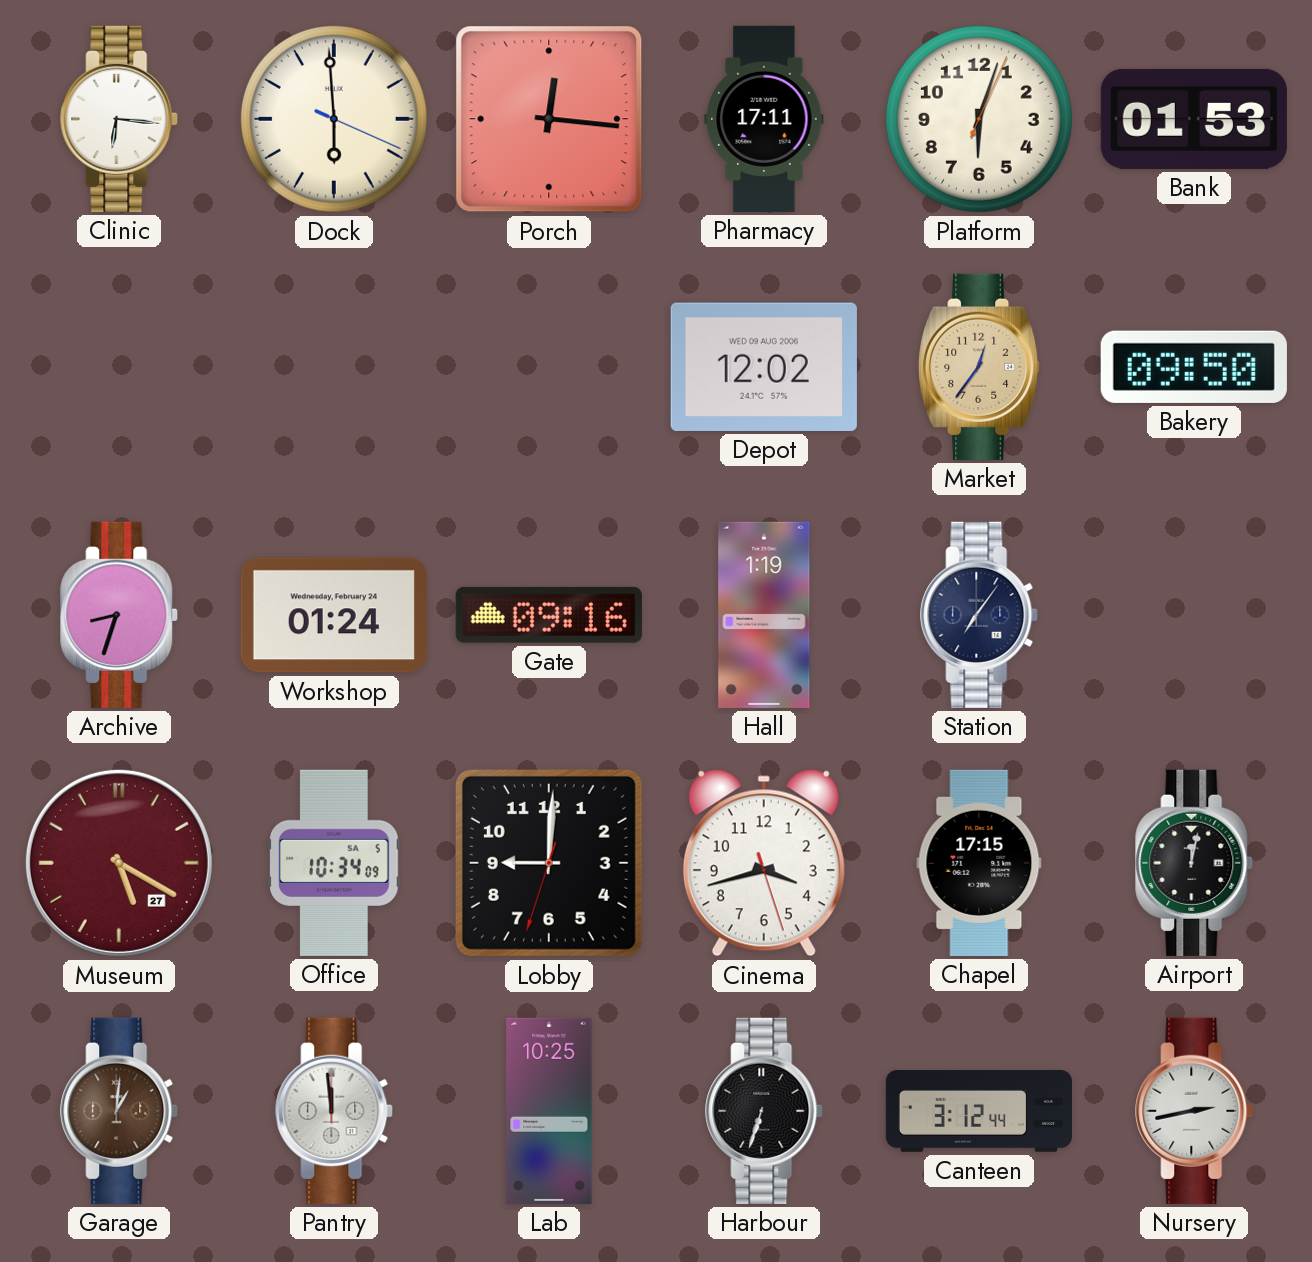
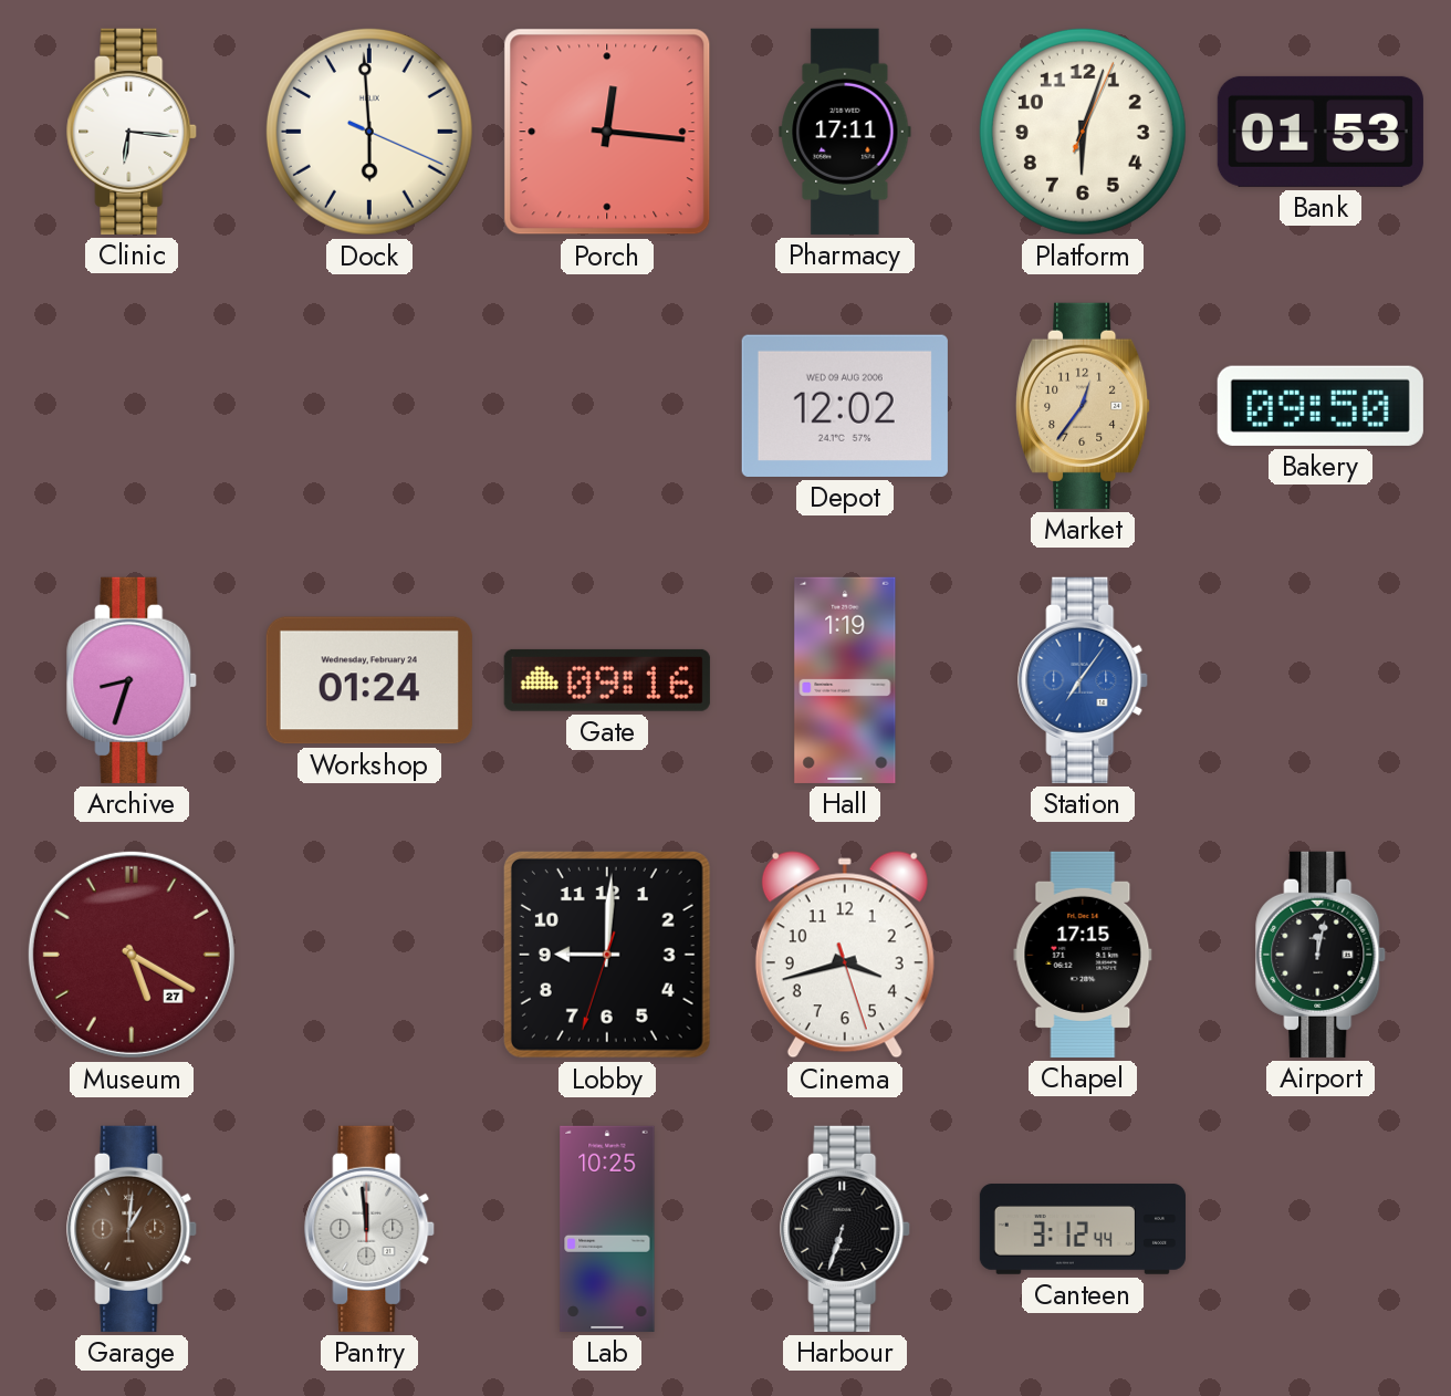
Station dial: navy -> blue
Office: 10:34 -> none
Nursery: 2:43 -> none
